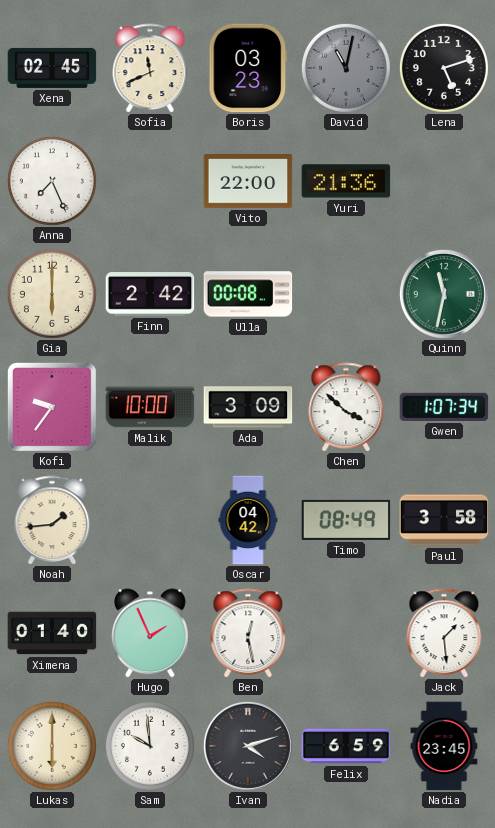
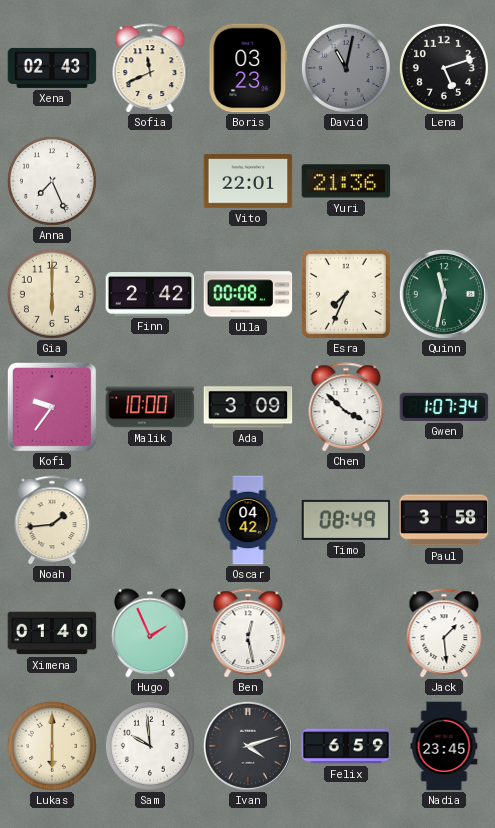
Xena: 02:45 -> 02:43
Vito: 22:00 -> 22:01
Esra: none -> 7:34
